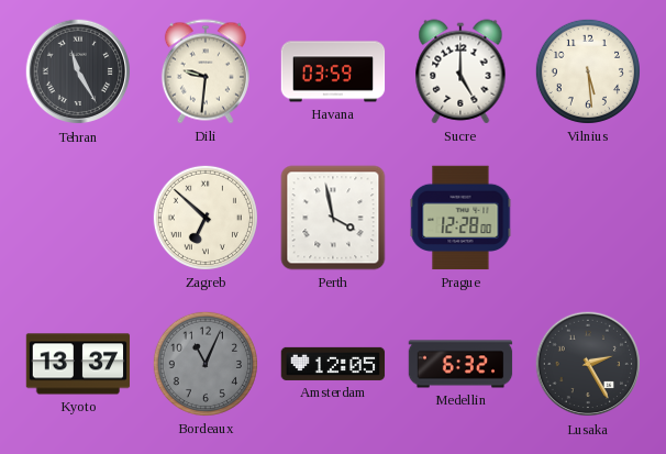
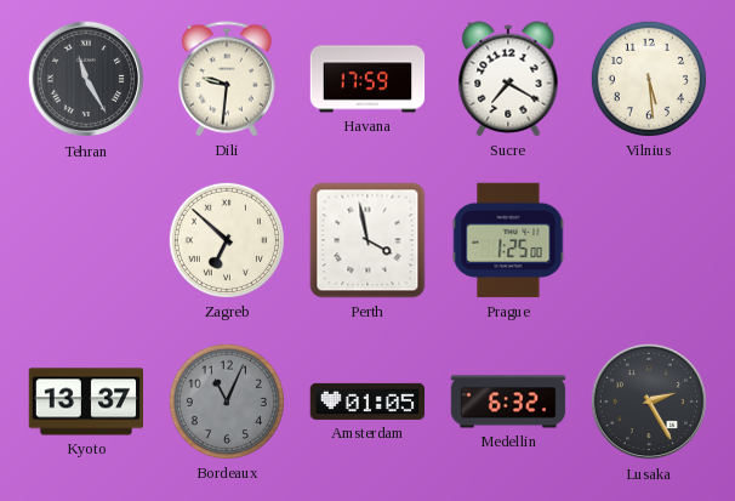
Havana: 03:59 -> 17:59
Sucre: 5:00 -> 7:20
Prague: 12:28 -> 1:25
Amsterdam: 12:05 -> 01:05
